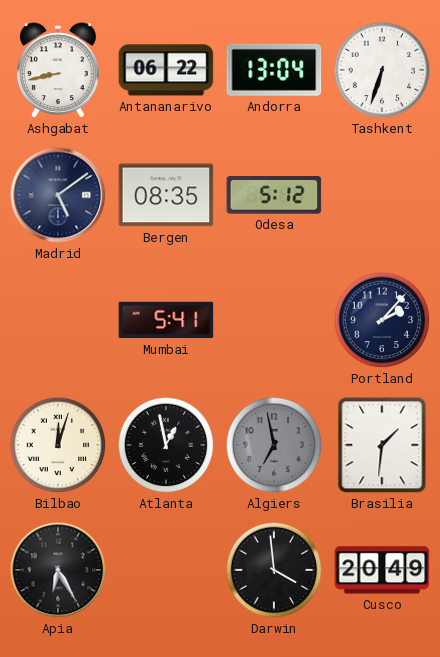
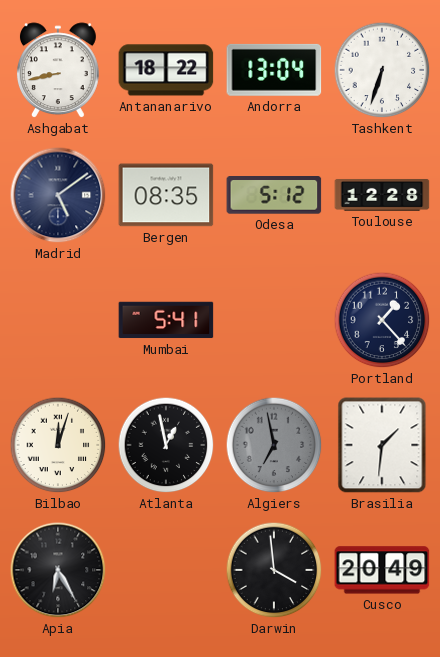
Antananarivo: 06:22 -> 18:22
Toulouse: none -> 12:28
Portland: 2:07 -> 1:23
